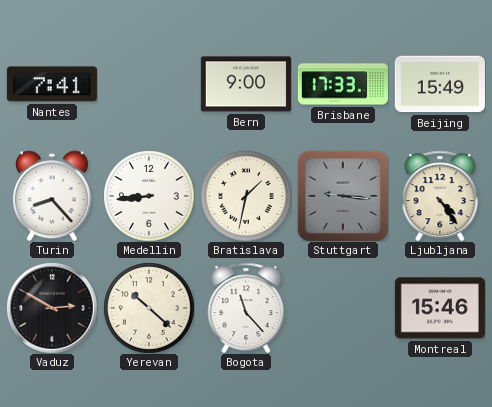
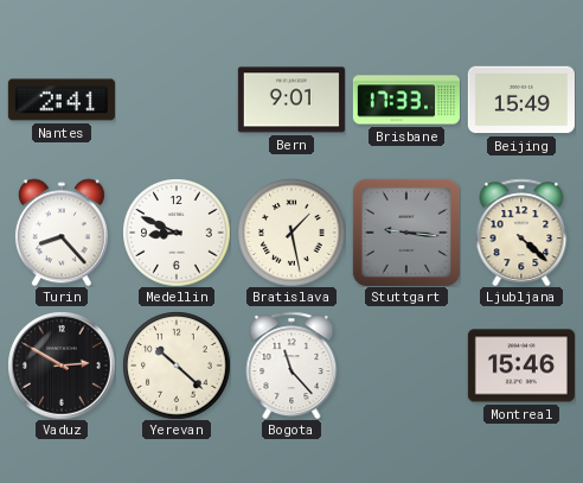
Nantes: 7:41 -> 2:41
Bern: 9:00 -> 9:01
Medellin: 8:44 -> 8:49
Bratislava: 1:32 -> 1:28
Ljubljana: 4:24 -> 4:22
